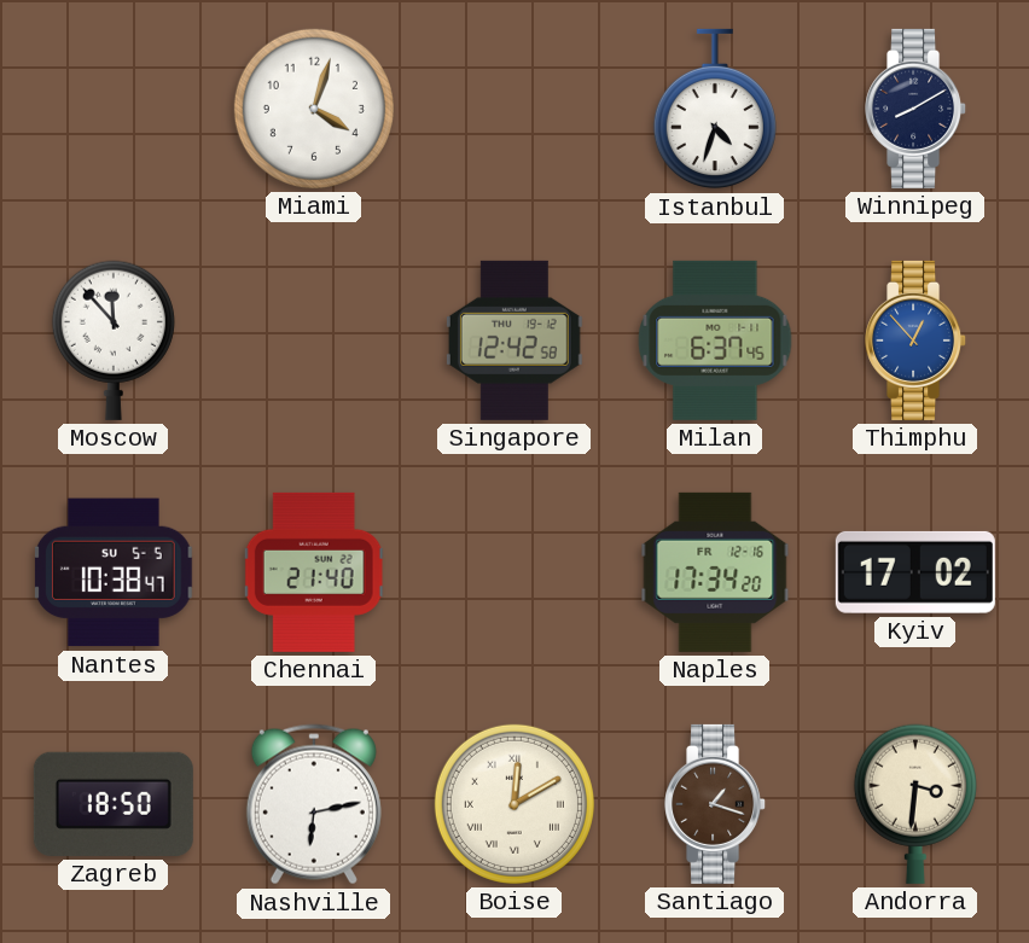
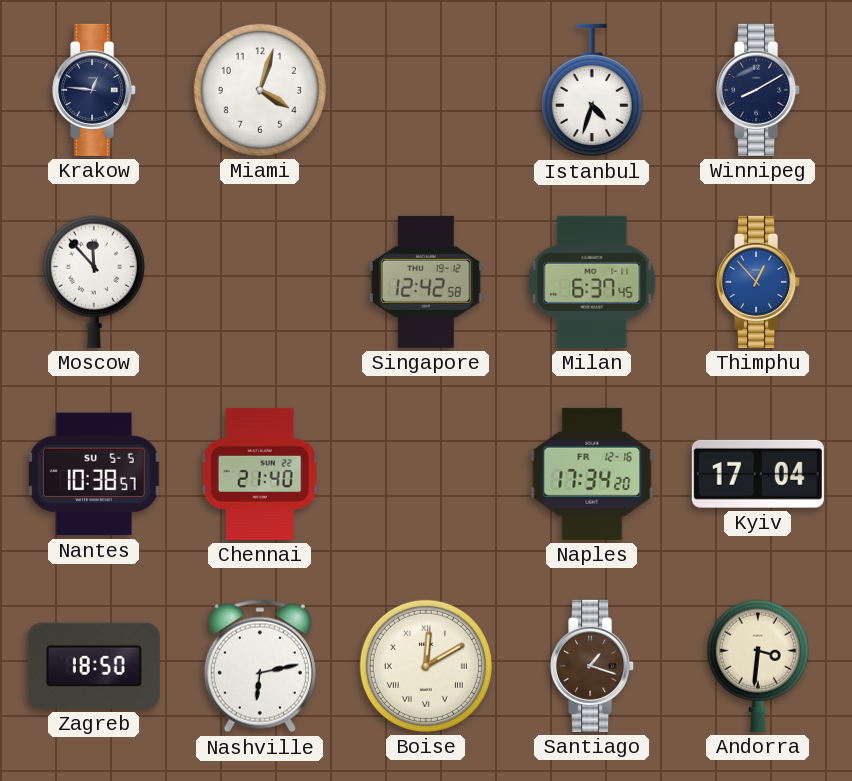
Krakow: none -> 12:46
Nantes: 10:38:47 -> 10:38:57
Kyiv: 17:02 -> 17:04
